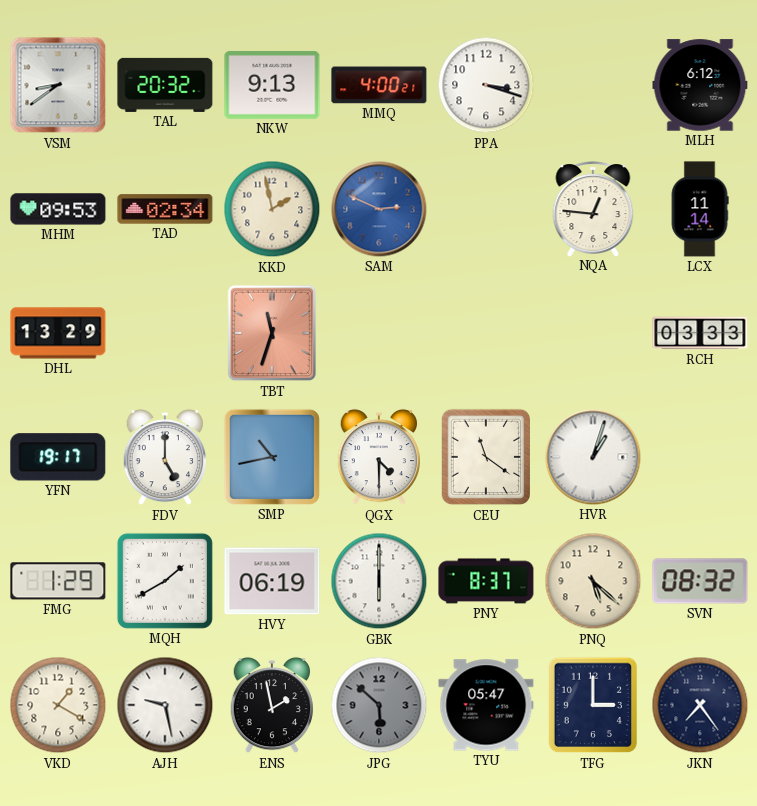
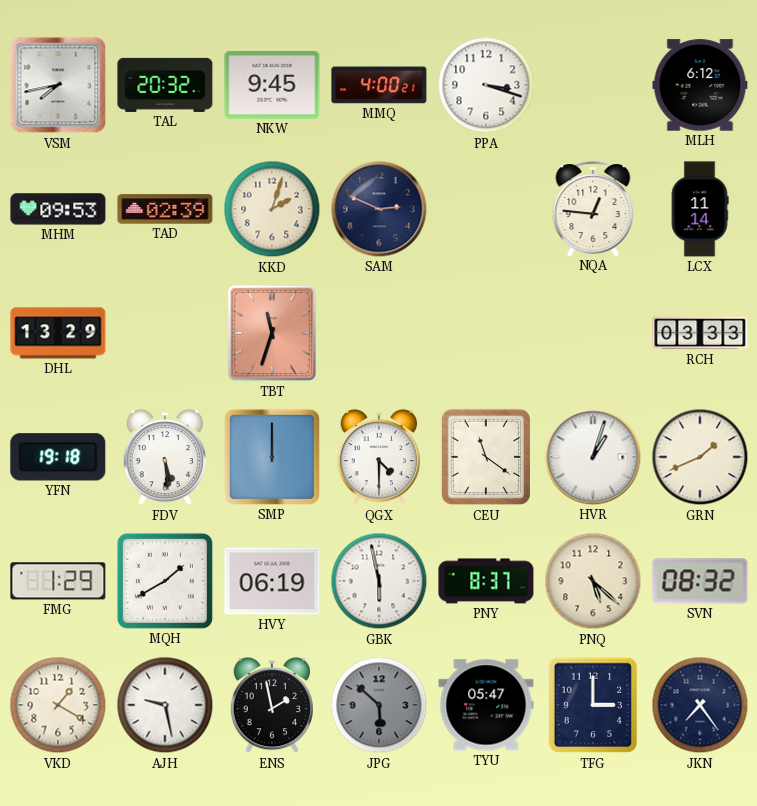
VSM: 8:39 -> 7:43
NKW: 9:13 -> 9:45
TAD: 02:34 -> 02:39
KKD: 1:58 -> 2:03
SAM dial: blue -> navy
YFN: 19:17 -> 19:18
FDV: 5:00 -> 5:29
SMP: 10:43 -> 12:00
GRN: none -> 1:41
GBK: 6:00 -> 5:58
